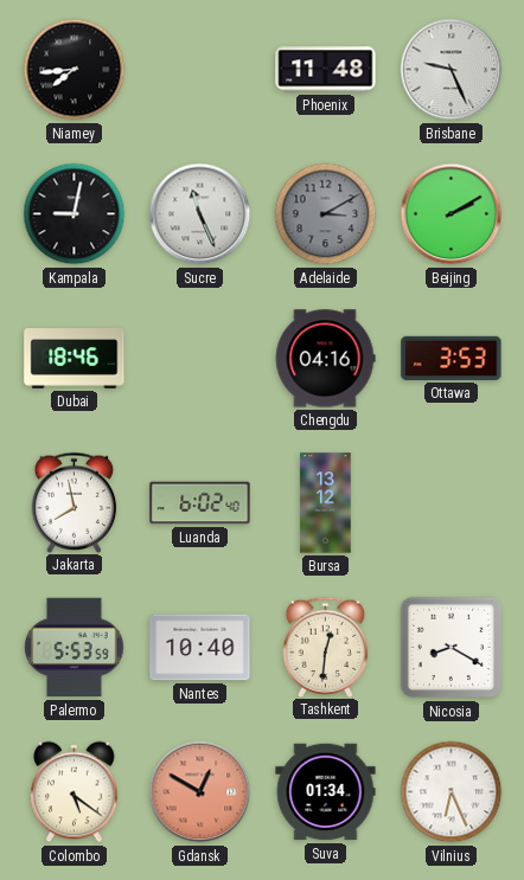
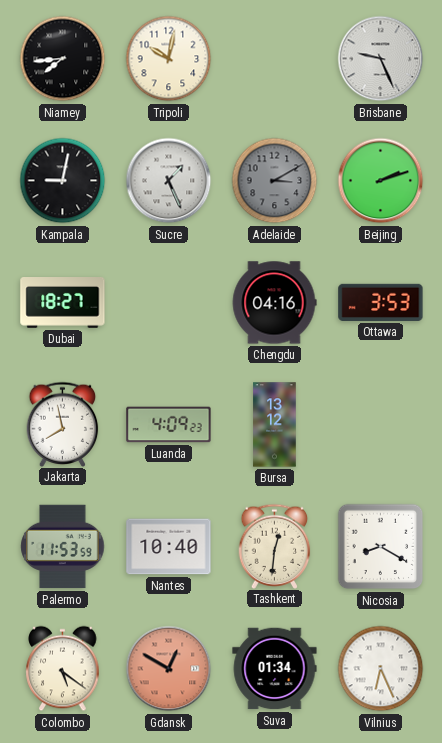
Tripoli: none -> 10:02
Phoenix: 11:48 -> none
Sucre: 11:26 -> 1:26
Beijing: 2:10 -> 2:12
Dubai: 18:46 -> 18:27
Luanda: 6:02 -> 4:09
Palermo: 5:53 -> 11:53
